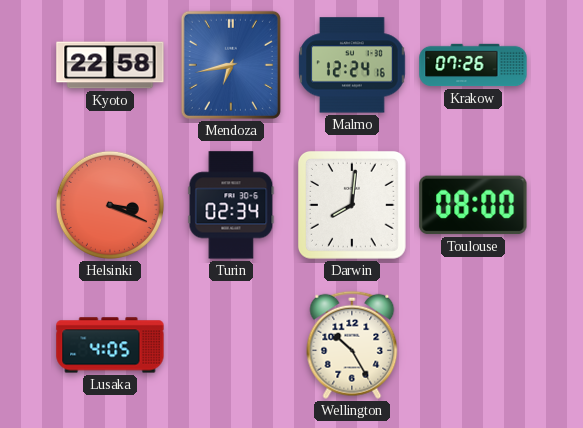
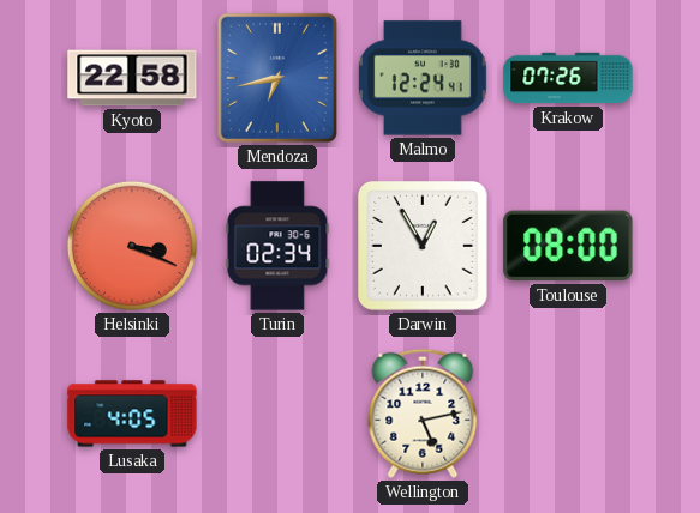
Malmo: 12:24:16 -> 12:24:41
Darwin: 8:01 -> 12:55
Wellington: 10:25 -> 5:13
